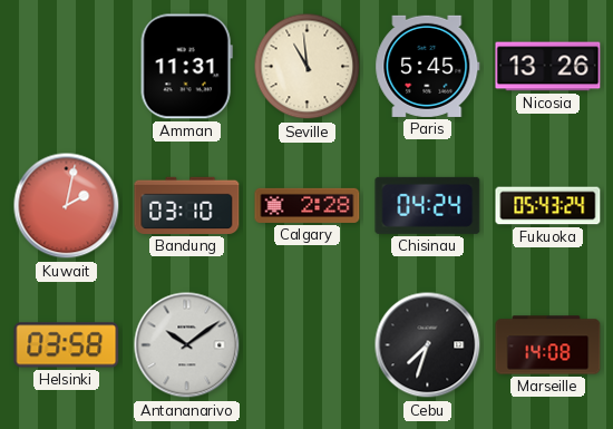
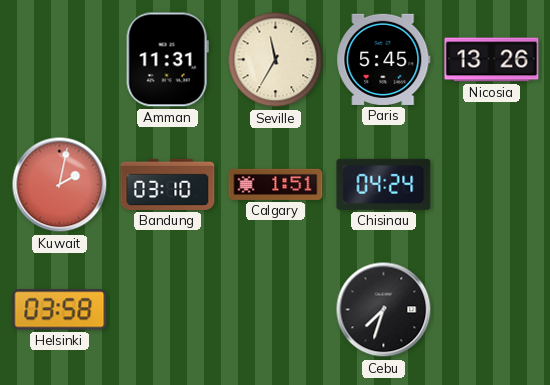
Seville: 10:59 -> 11:35
Calgary: 2:28 -> 1:51
Fukuoka: 05:43 -> none
Antananarivo: 10:09 -> none
Marseille: 14:08 -> none
